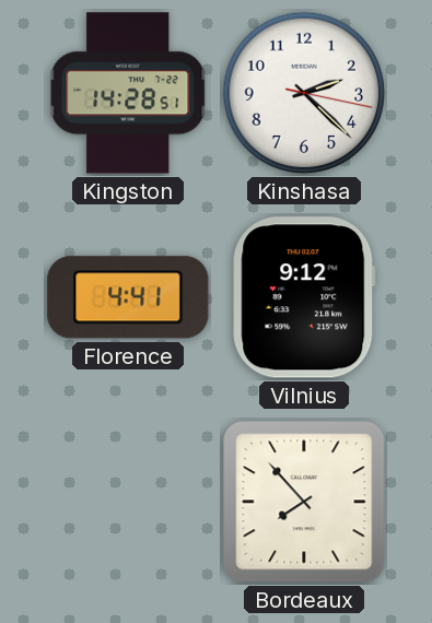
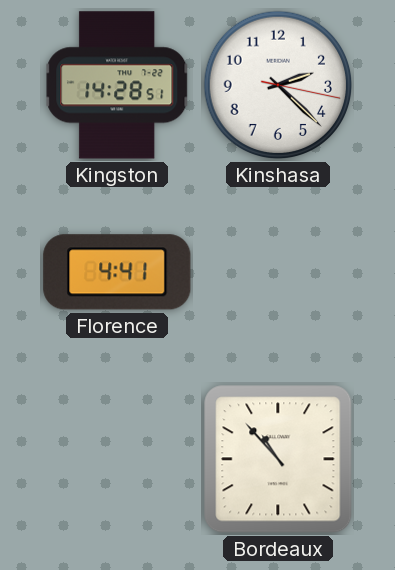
Vilnius: 9:12 -> none
Bordeaux: 7:53 -> 10:53
